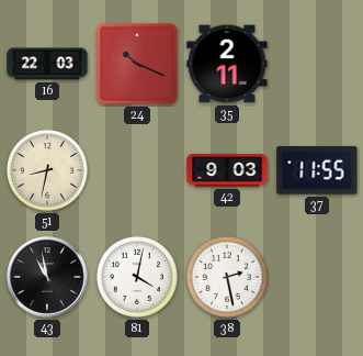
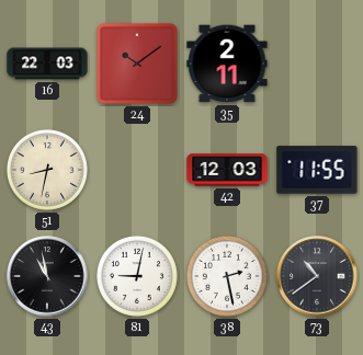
24: 10:19 -> 10:09
42: 9:03 -> 12:03
81: 4:02 -> 9:02
73: none -> 10:39
